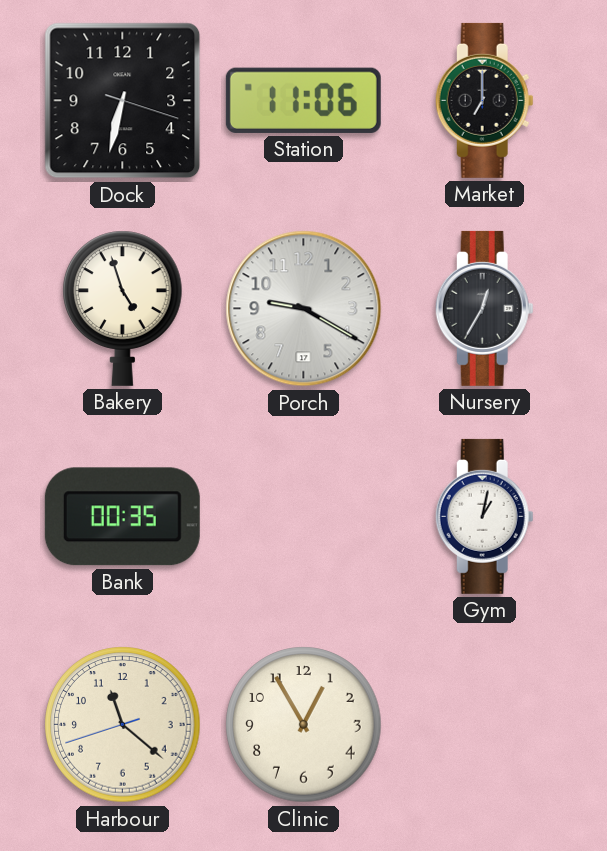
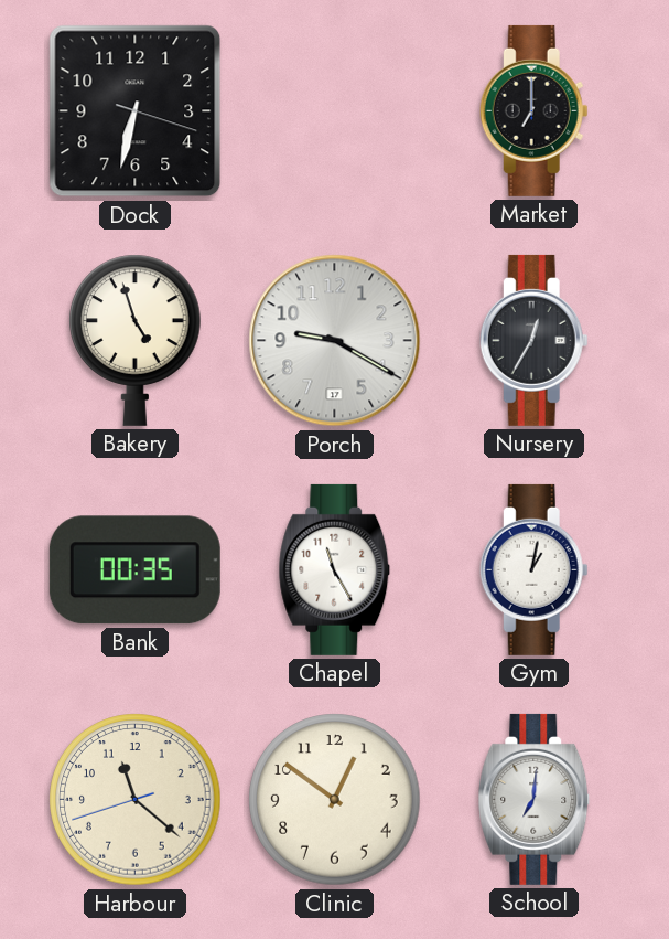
Station: 11:06 -> none
Chapel: none -> 11:25
Clinic: 12:55 -> 12:51
School: none -> 7:01
